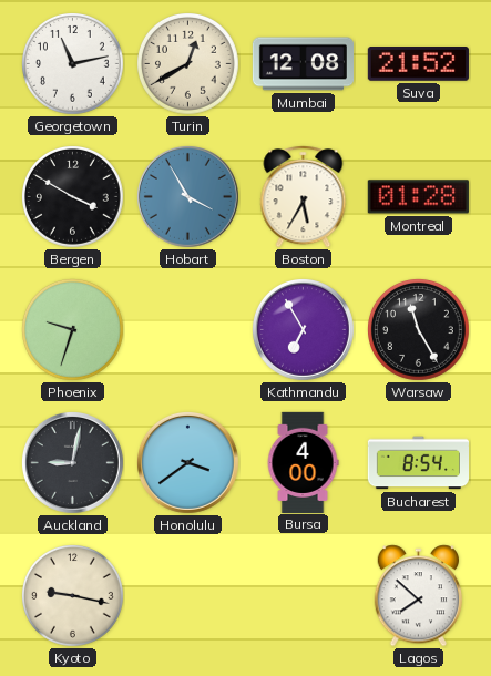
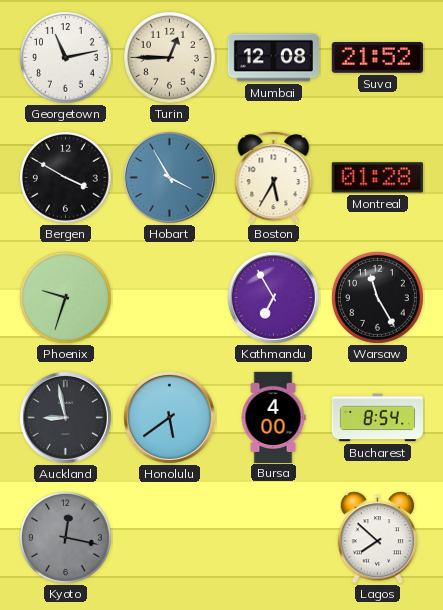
Turin: 12:40 -> 12:45
Auckland: 9:02 -> 8:58
Honolulu: 3:39 -> 5:39
Kyoto: 9:17 -> 12:17
Kyoto dial: cream -> grey
